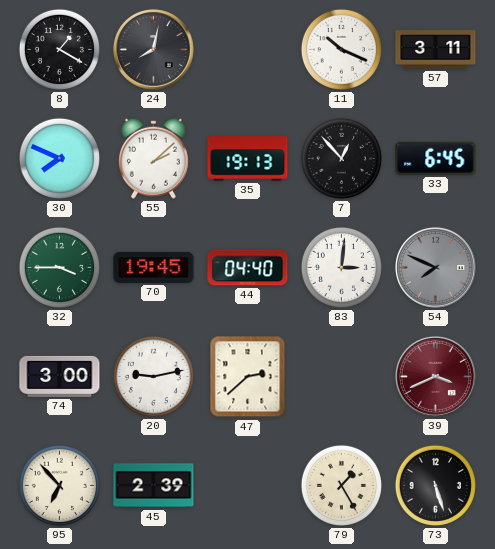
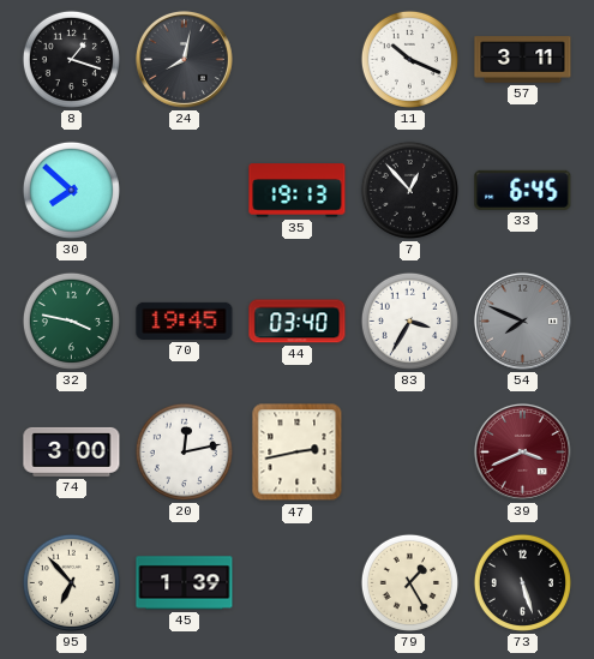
8: 1:20 -> 1:18
30: 7:49 -> 7:52
55: 2:08 -> none
32: 3:45 -> 3:47
44: 04:40 -> 03:40
83: 3:01 -> 3:35
20: 9:13 -> 12:13
47: 2:38 -> 2:43
45: 2:39 -> 1:39
